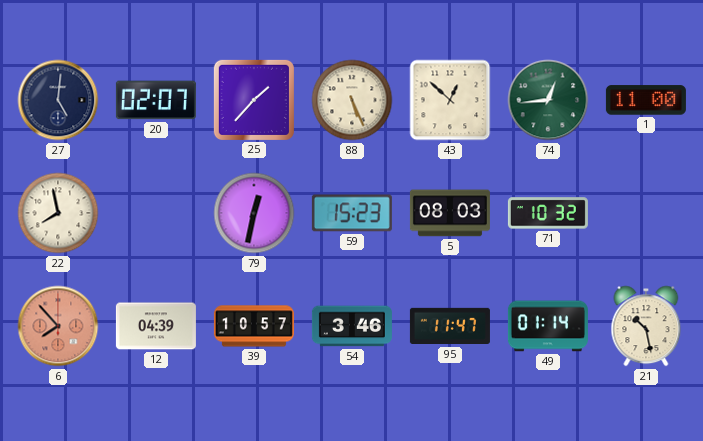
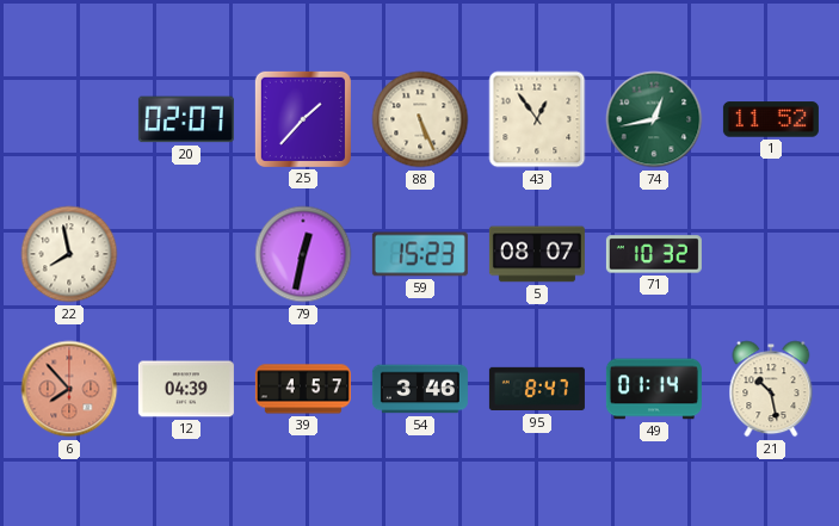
27: 5:01 -> none
43: 12:52 -> 12:54
74: 12:44 -> 12:43
1: 11:00 -> 11:52
5: 08:03 -> 08:07
39: 10:57 -> 4:57
95: 11:47 -> 8:47
